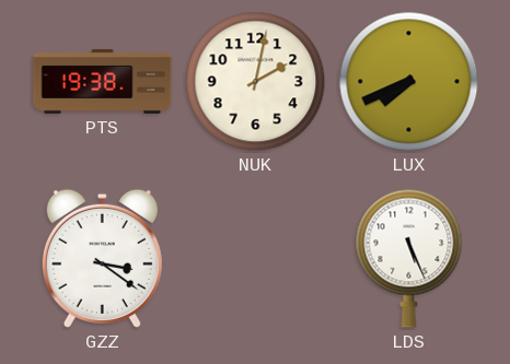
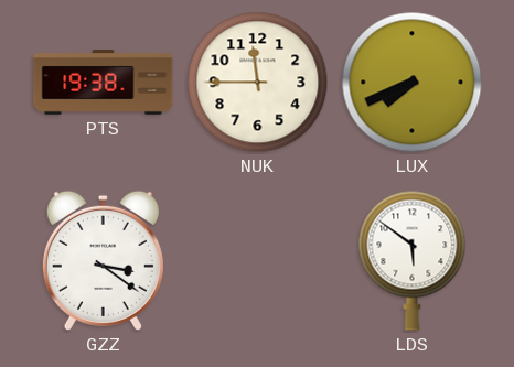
NUK: 2:02 -> 11:45
LDS: 5:26 -> 5:51
